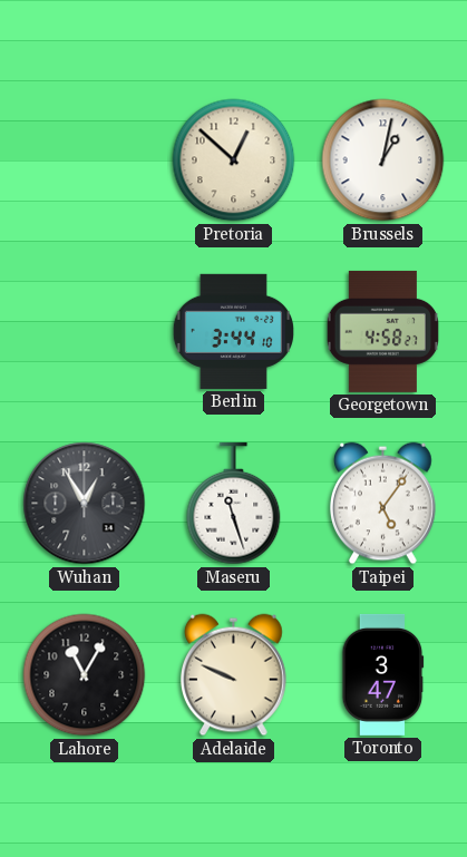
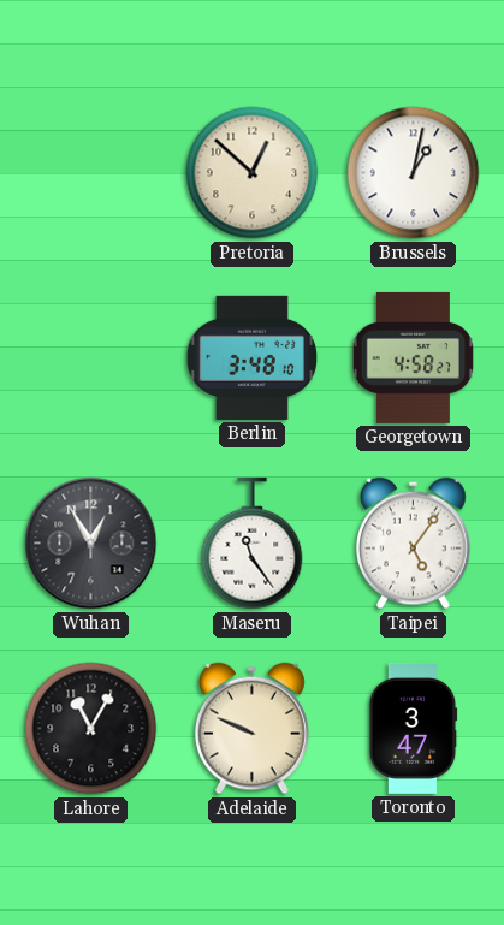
Berlin: 3:44 -> 3:48
Maseru: 11:27 -> 11:24
